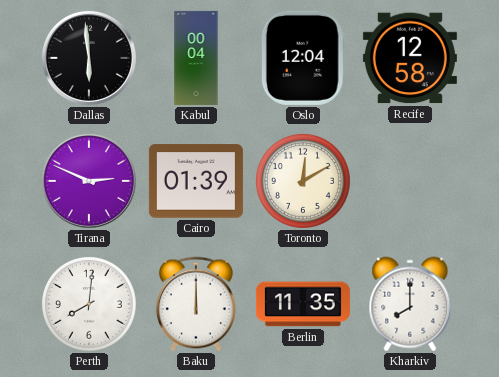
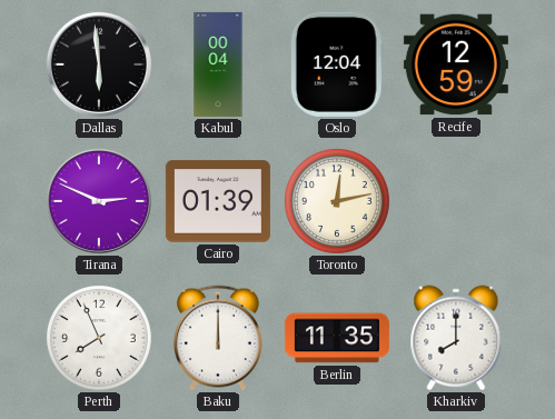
Recife: 12:58 -> 12:59
Toronto: 12:10 -> 12:13
Perth: 8:01 -> 7:56
